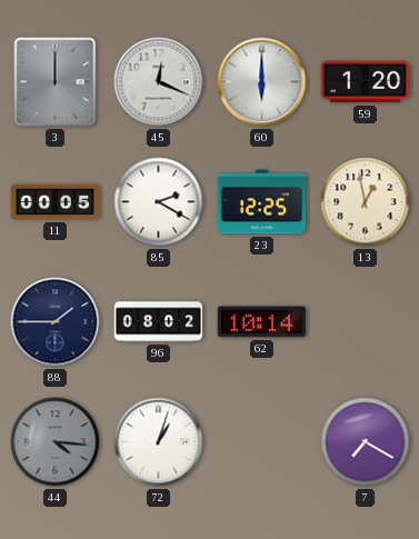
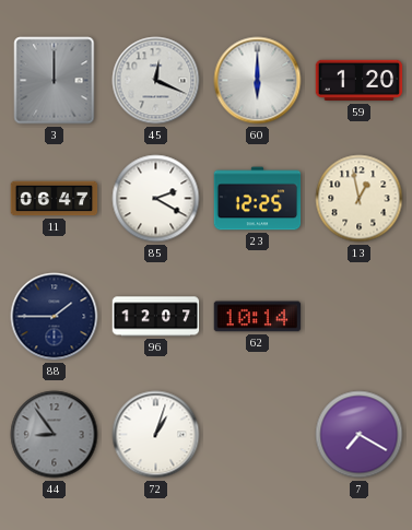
11: 00:05 -> 06:47
96: 08:02 -> 12:07
44: 4:16 -> 8:54
